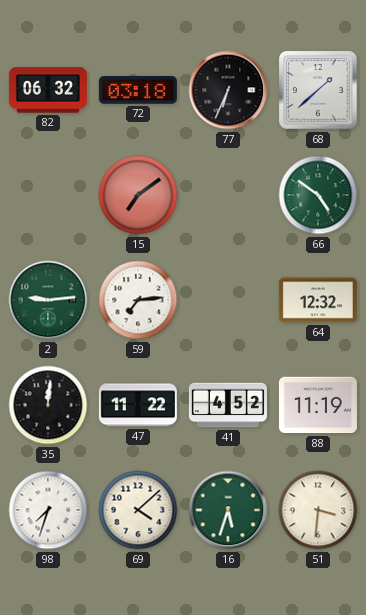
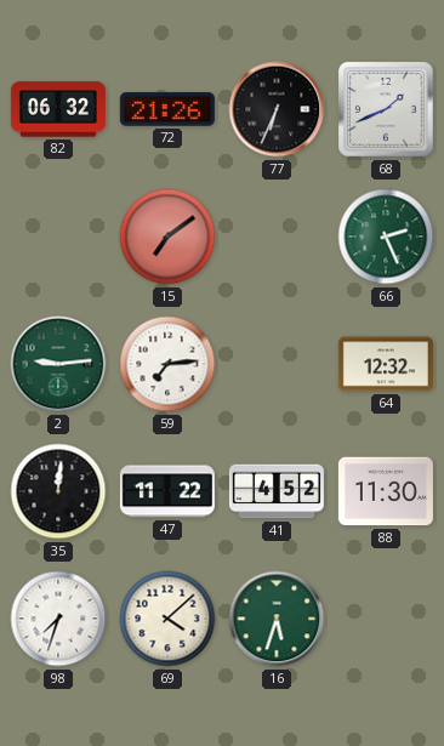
72: 03:18 -> 21:26
68: 1:38 -> 1:41
66: 4:51 -> 2:26
88: 11:19 -> 11:30
51: 3:31 -> none
